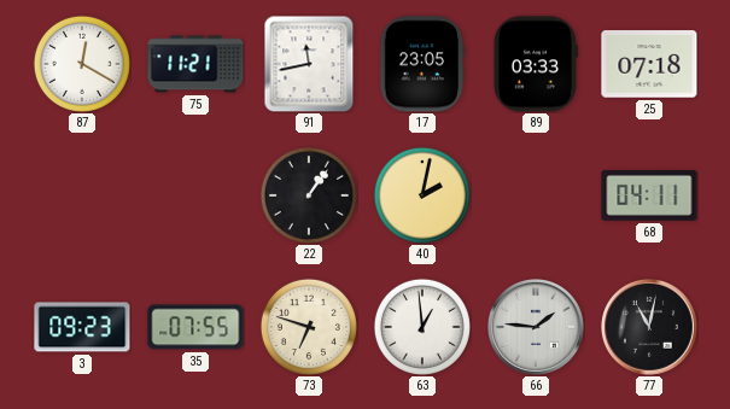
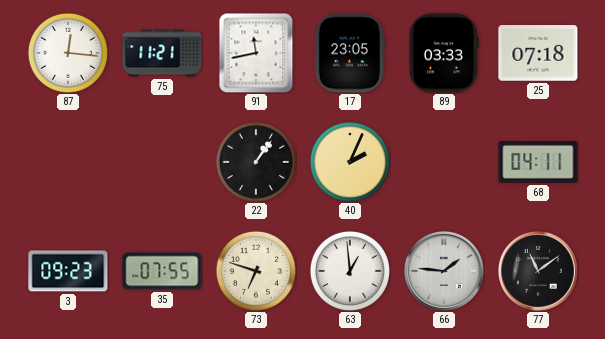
87: 12:20 -> 12:16
40: 2:02 -> 2:04
77: 11:02 -> 11:09
